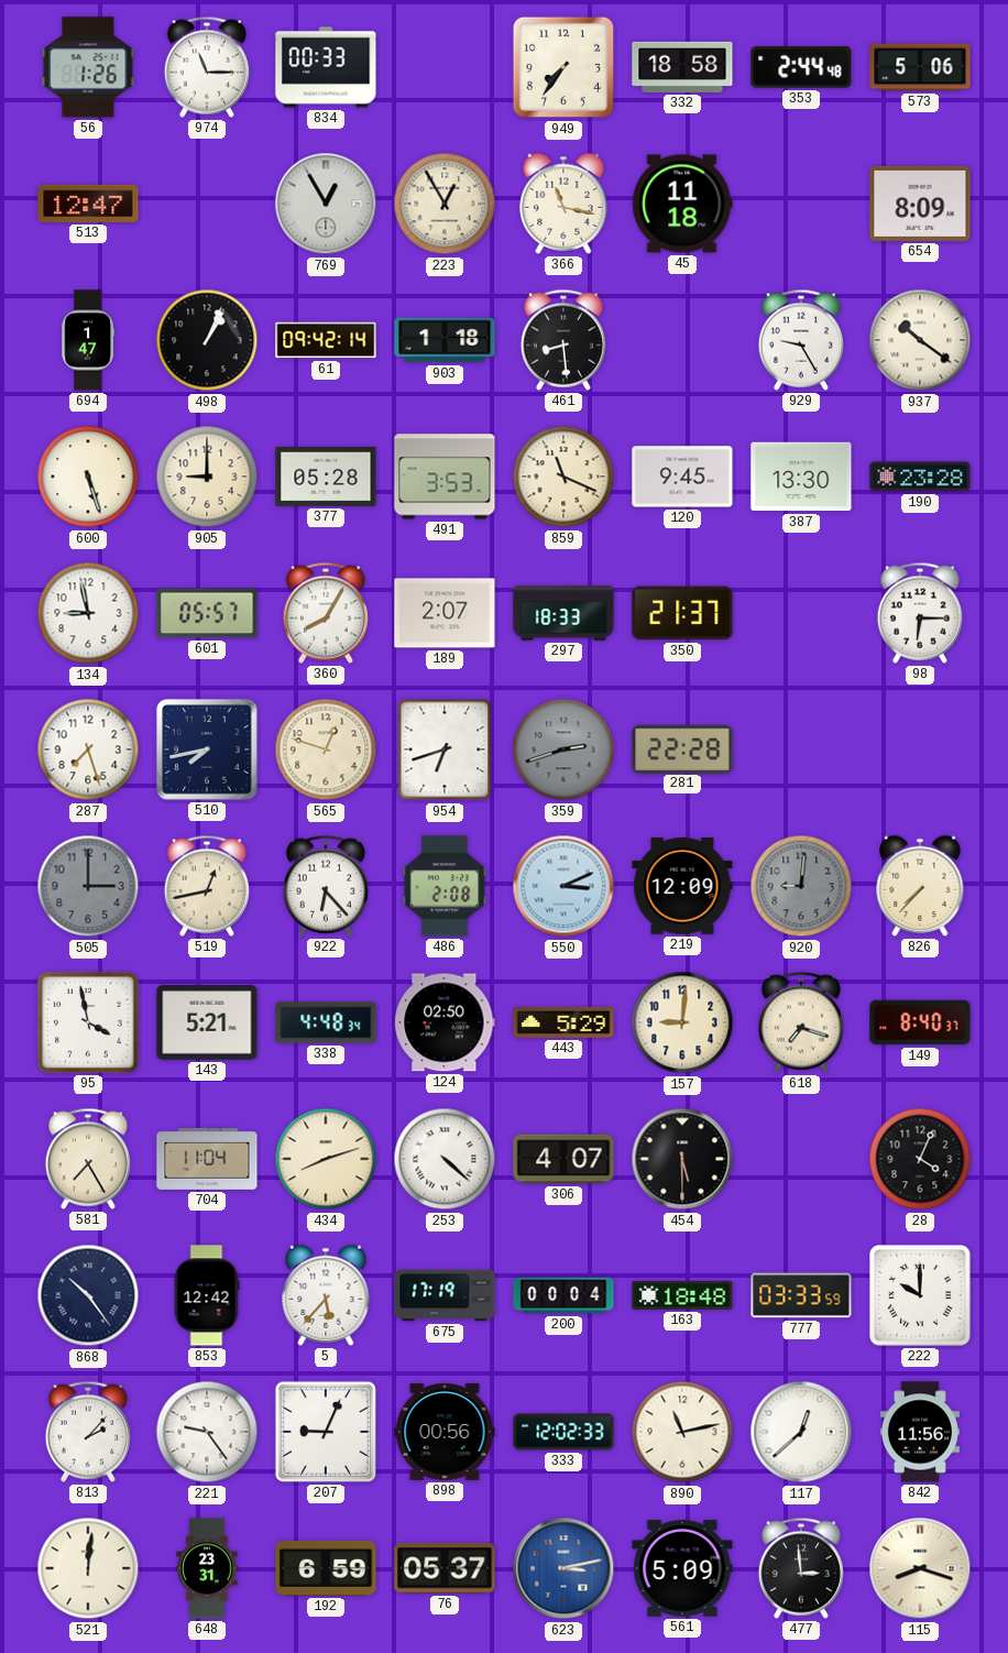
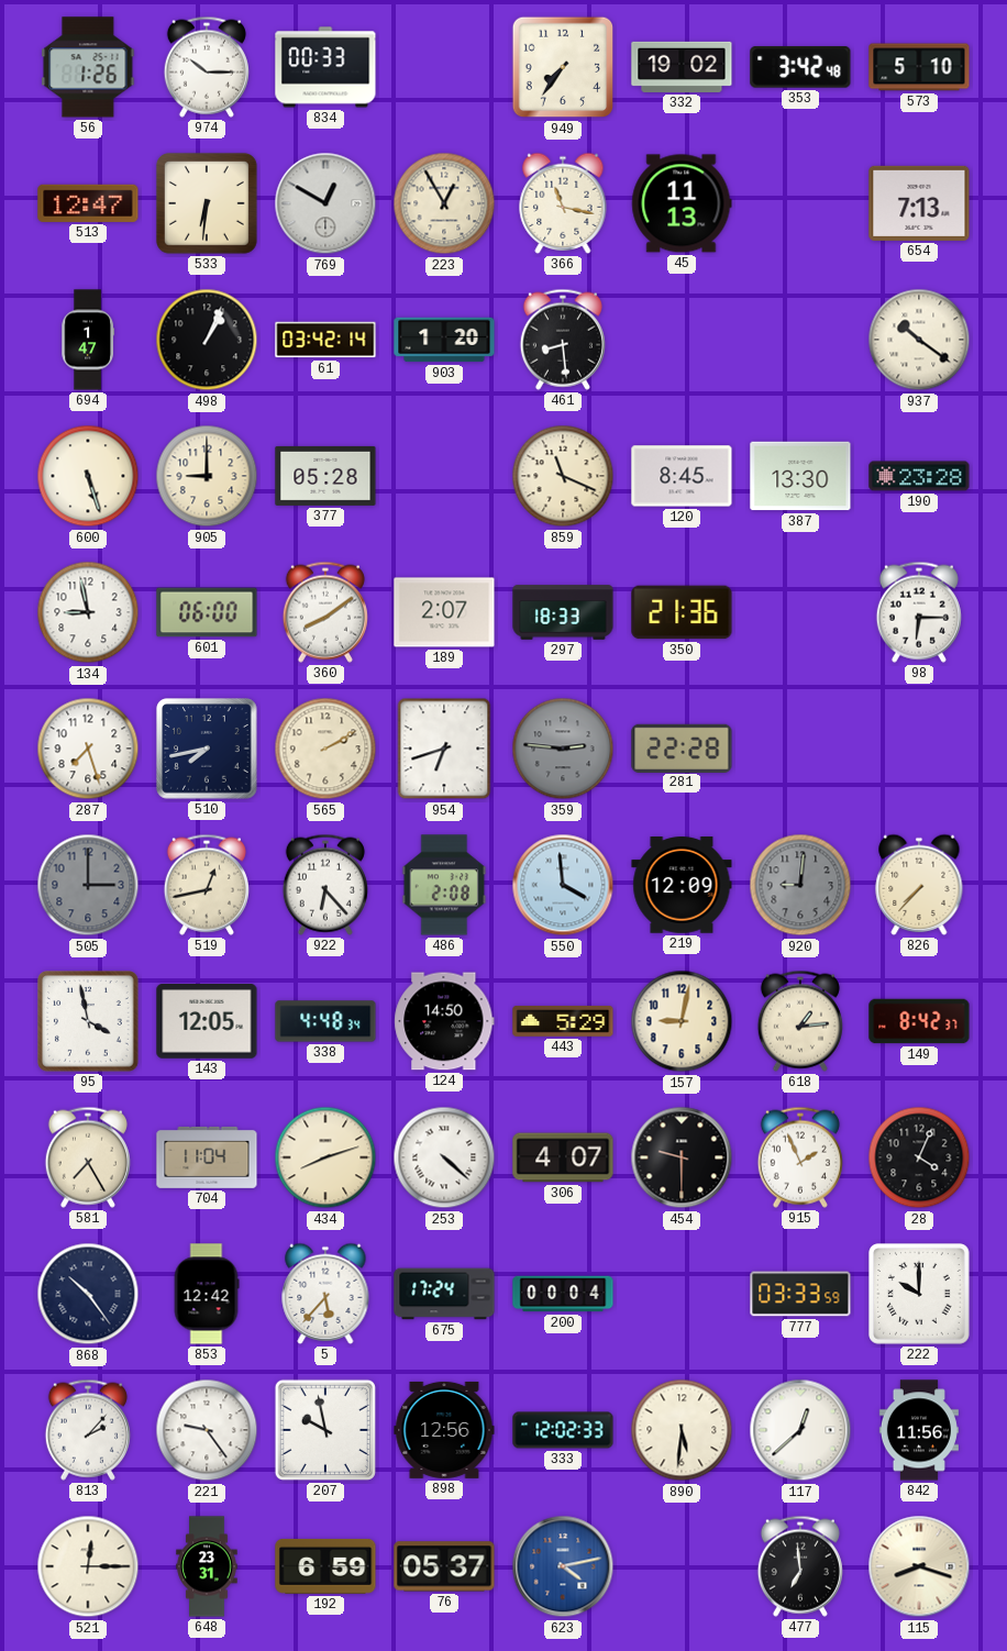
974: 11:15 -> 10:15
332: 18:58 -> 19:02
353: 2:44 -> 3:42
573: 5:06 -> 5:10
533: none -> 6:31
769: 12:55 -> 12:50
45: 11:18 -> 11:13
654: 8:09 -> 7:13
61: 09:42 -> 03:42
903: 1:18 -> 1:20
929: 9:25 -> none
491: 3:53 -> none
120: 9:45 -> 8:45
601: 05:57 -> 06:00
360: 8:05 -> 8:09
350: 21:37 -> 21:36
565: 12:48 -> 2:10
359: 2:42 -> 2:46
550: 3:11 -> 3:59
143: 5:21 -> 12:05
124: 02:50 -> 14:50
157: 9:01 -> 9:02
618: 7:18 -> 1:14
149: 8:40 -> 8:42
454: 5:30 -> 9:30
915: none -> 1:56
675: 17:19 -> 17:24
163: 18:48 -> none
207: 9:04 -> 9:58
898: 00:56 -> 12:56
890: 11:13 -> 5:31
521: 12:01 -> 12:15
623: 3:13 -> 4:13
561: 5:09 -> none
477: 2:59 -> 6:59
